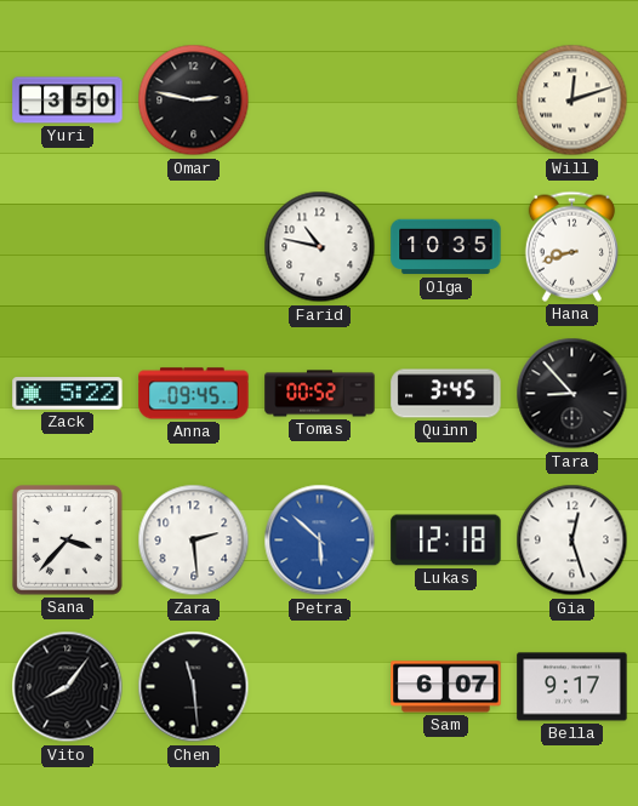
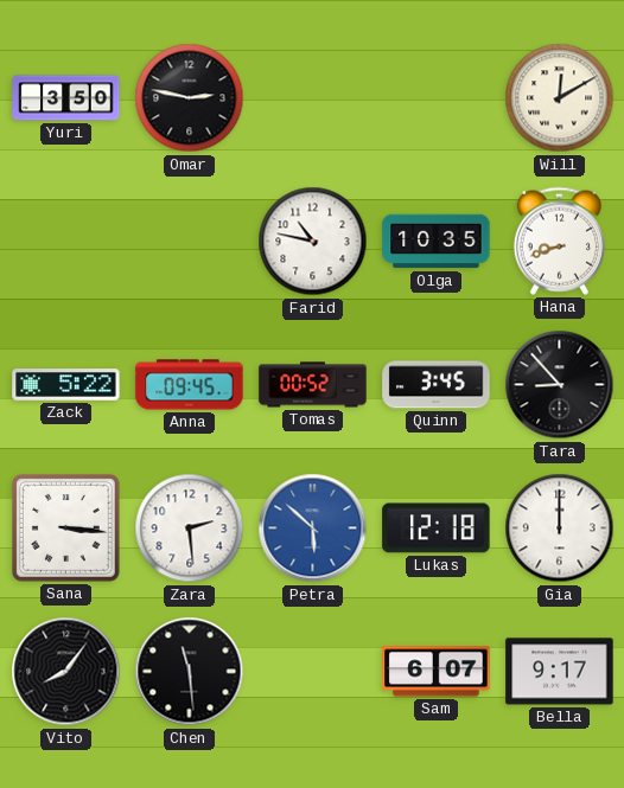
Will: 12:12 -> 12:10
Sana: 3:37 -> 3:16
Gia: 12:27 -> 12:00
